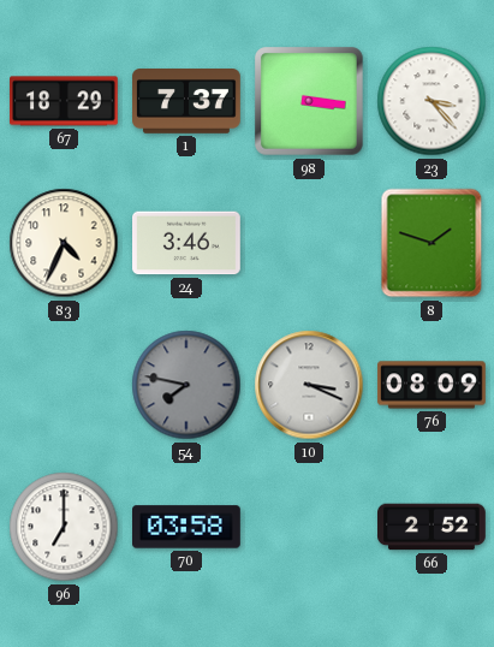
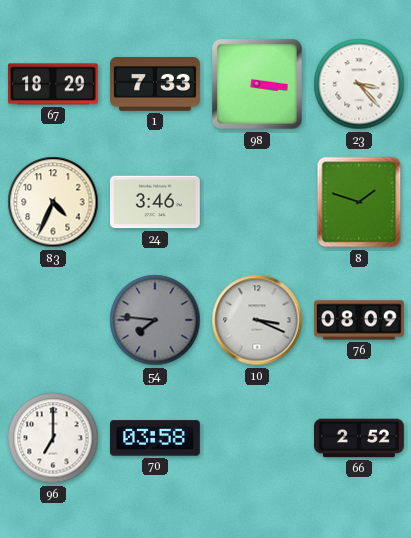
1: 7:37 -> 7:33
54: 7:47 -> 7:46
